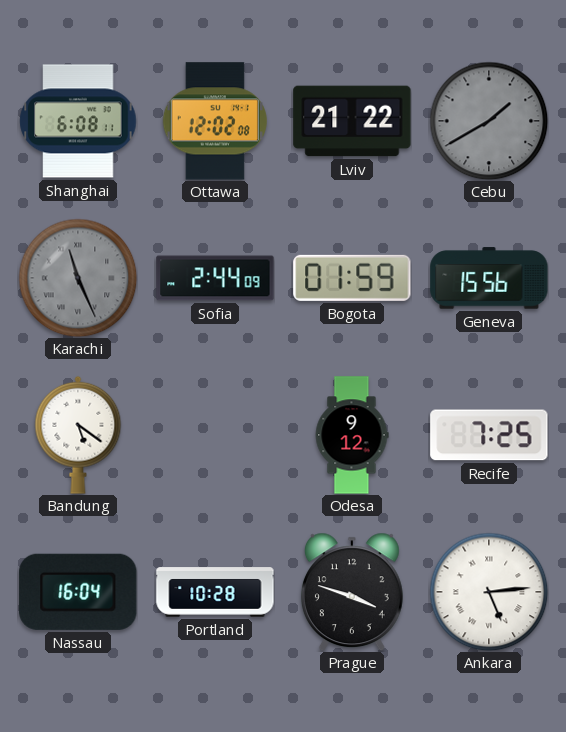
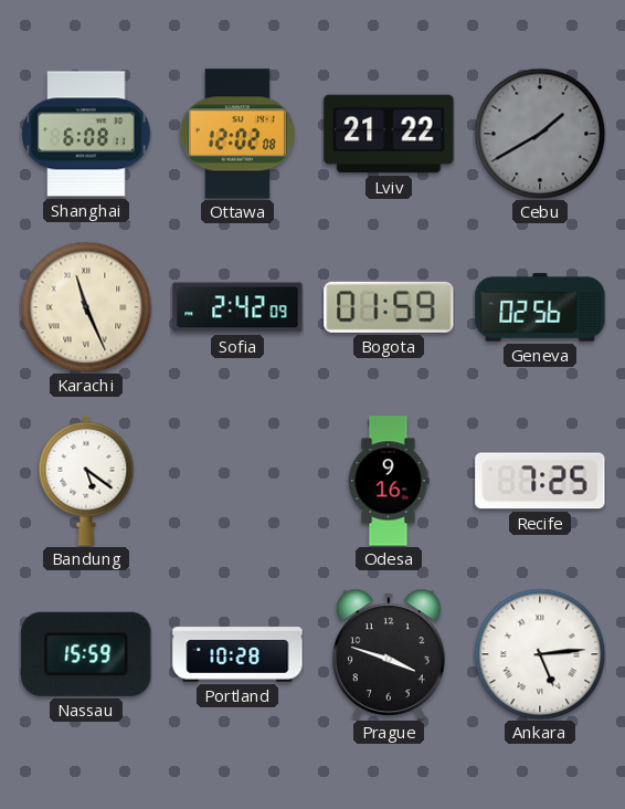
Karachi dial: grey -> cream
Sofia: 2:44 -> 2:42
Geneva: 15:56 -> 02:56
Odesa: 9:12 -> 9:16
Nassau: 16:04 -> 15:59
